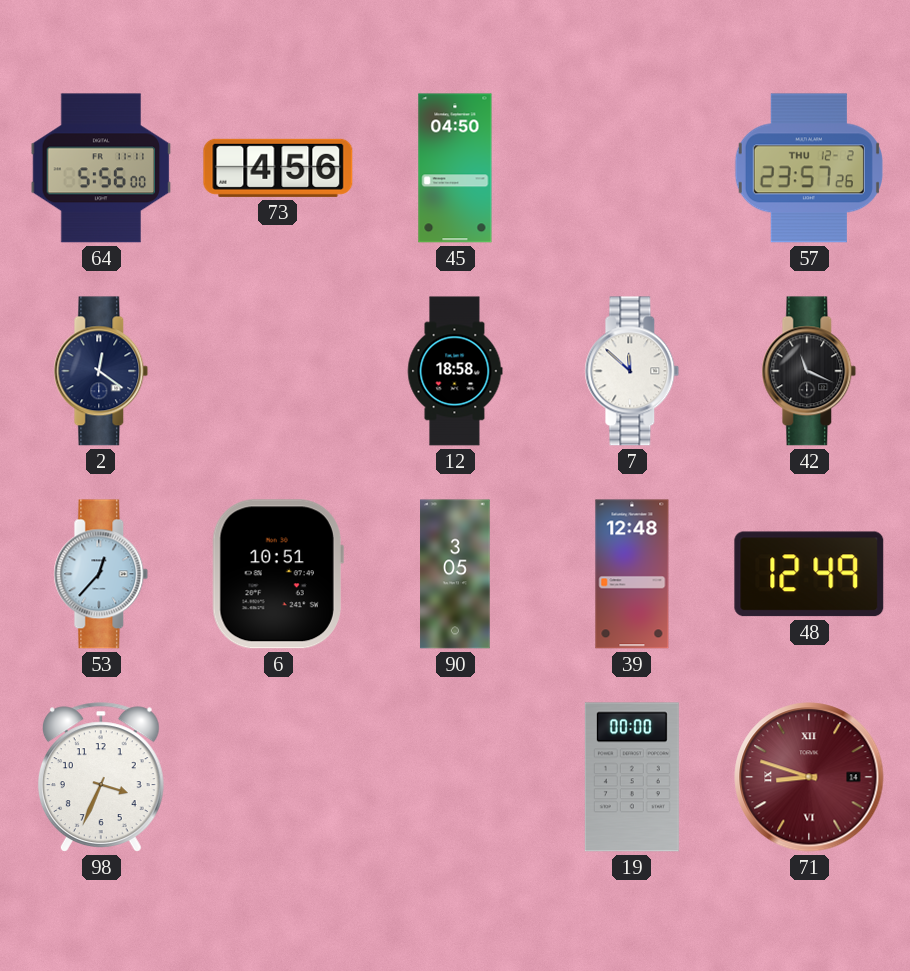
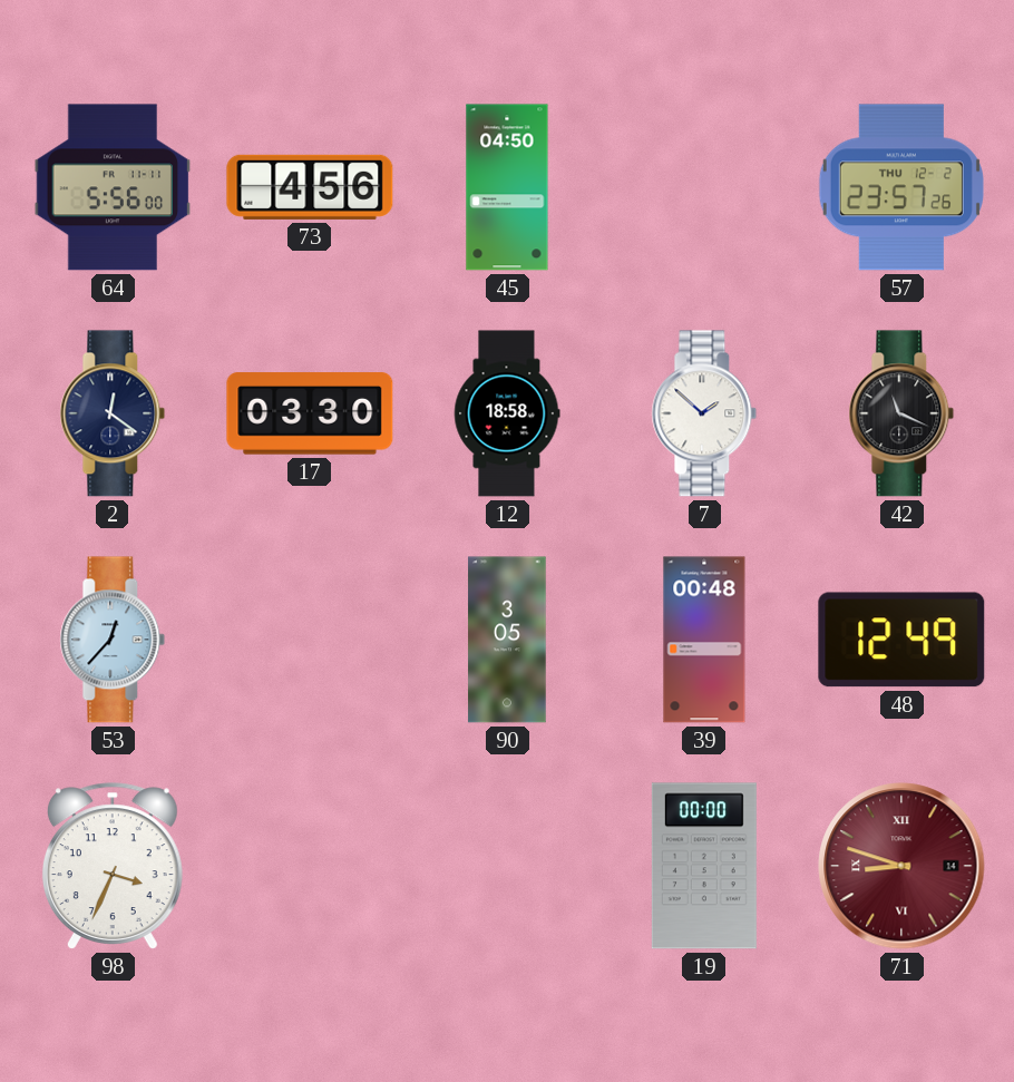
17: none -> 03:30
7: 11:52 -> 1:52
6: 10:51 -> none
39: 12:48 -> 00:48
